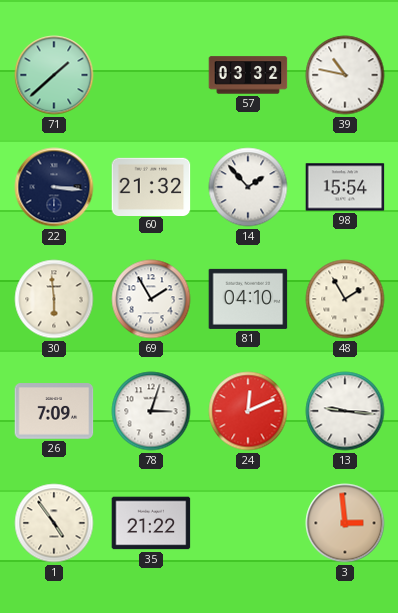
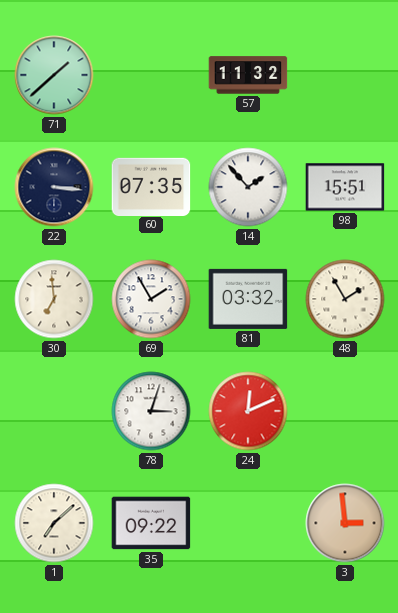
57: 03:32 -> 11:32
39: 10:47 -> none
60: 21:32 -> 07:35
98: 15:54 -> 15:51
30: 5:59 -> 6:59
81: 04:10 -> 03:32
26: 7:09 -> none
13: 9:16 -> none
1: 4:54 -> 7:08
35: 21:22 -> 09:22
